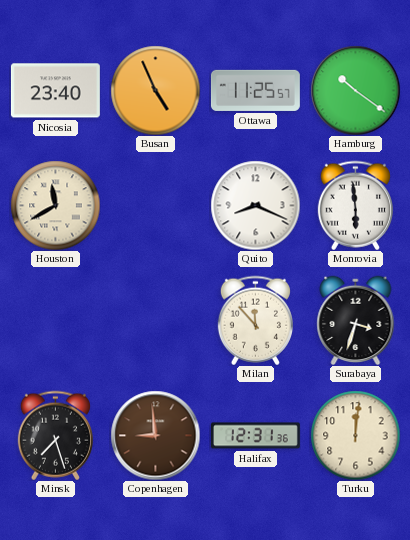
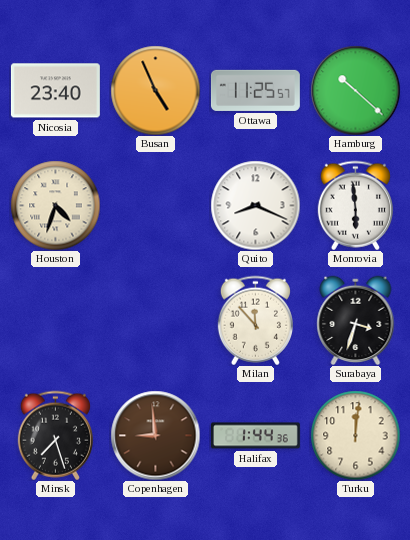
Hamburg: 10:21 -> 10:22
Houston: 11:40 -> 4:33
Halifax: 12:31 -> 1:44
